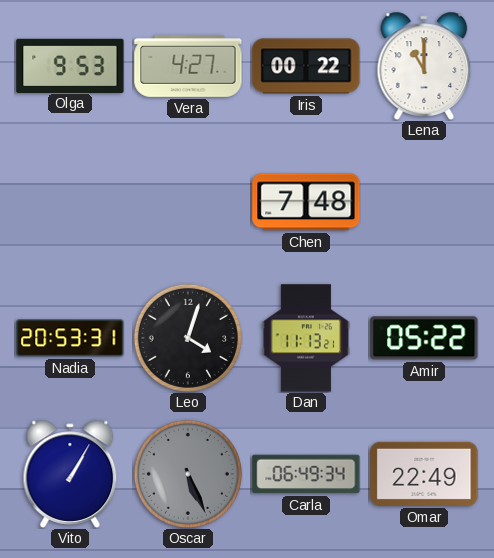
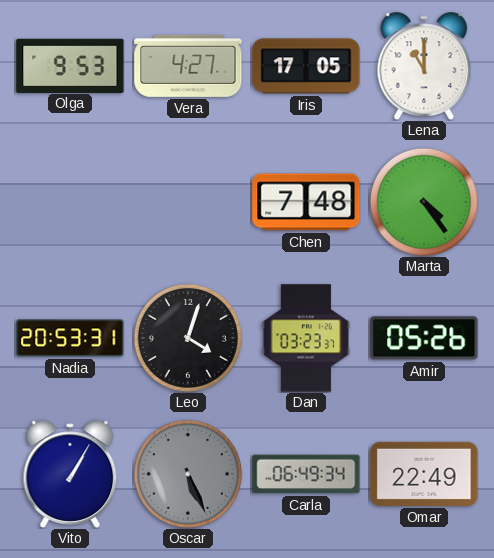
Iris: 00:22 -> 17:05
Marta: none -> 4:24
Dan: 11:13 -> 03:23
Amir: 05:22 -> 05:26
